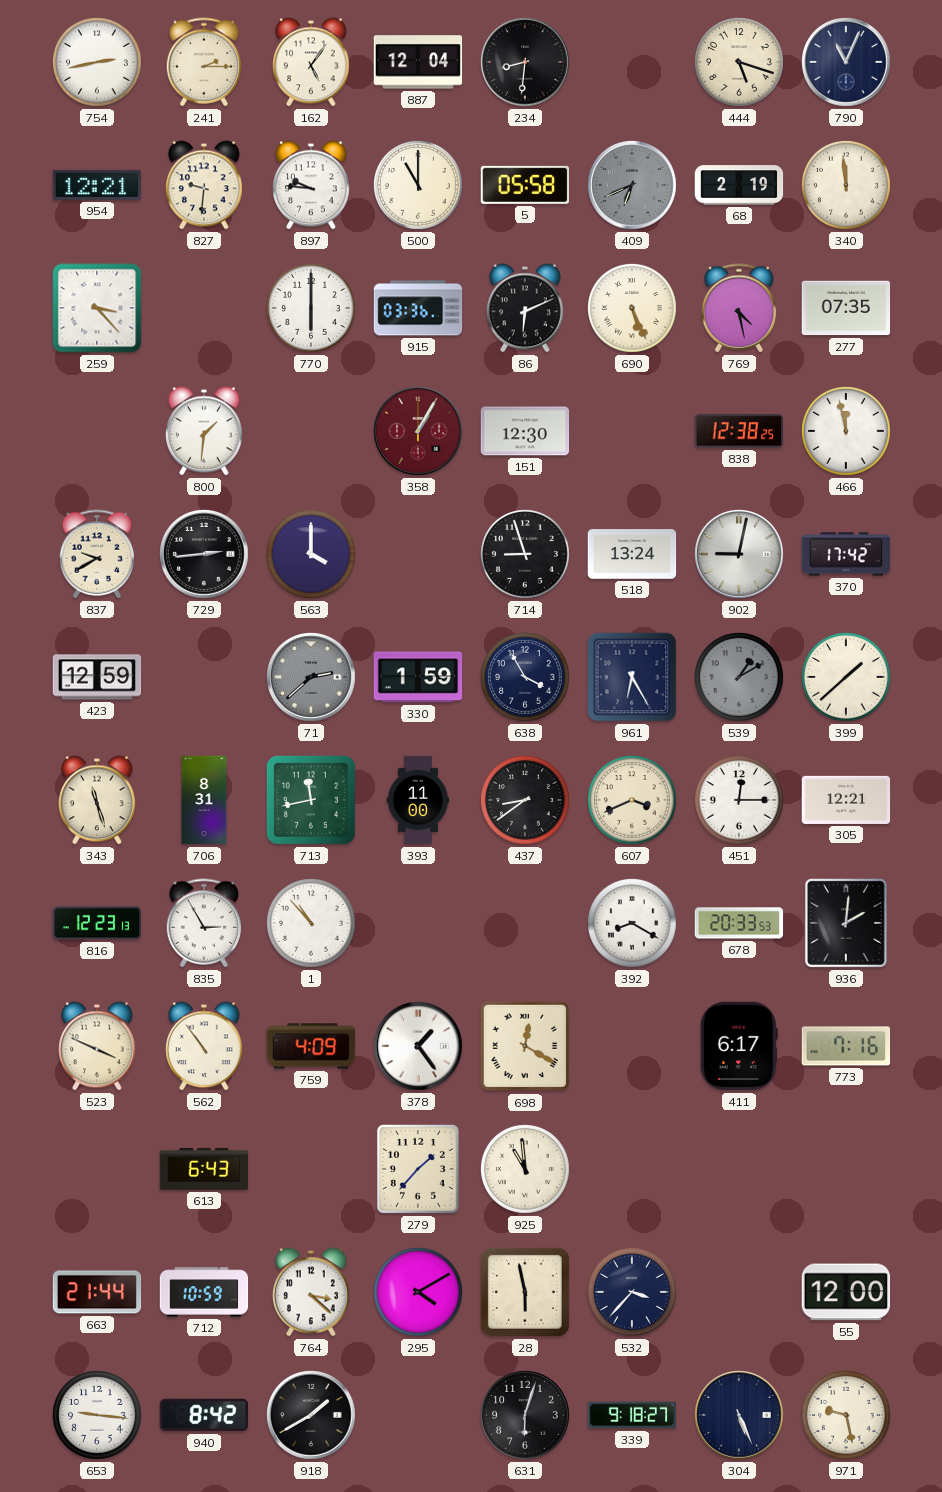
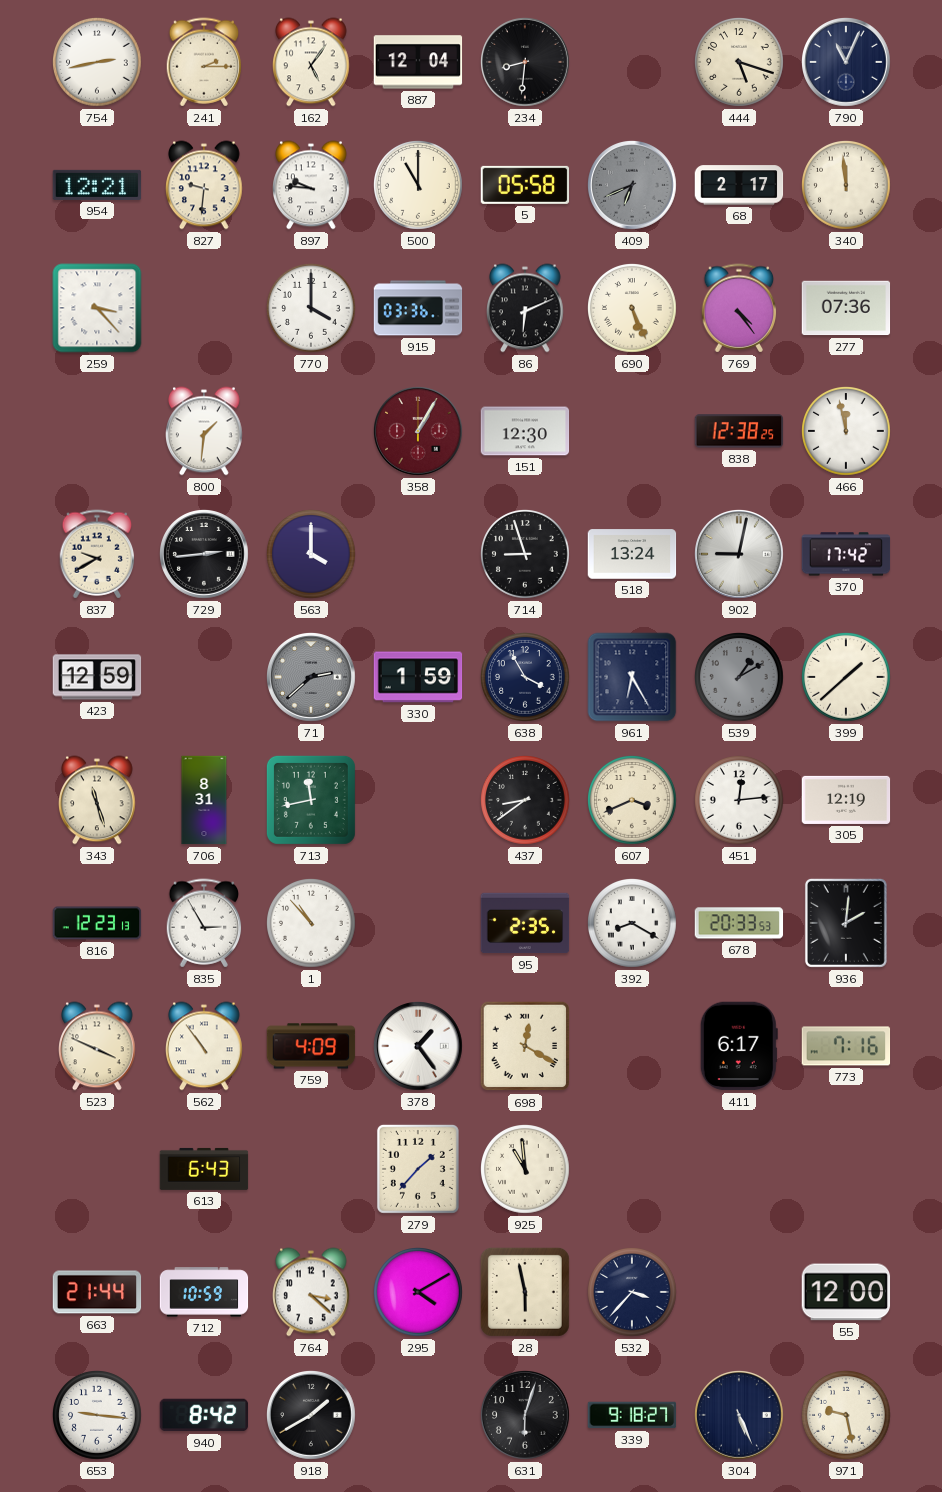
68: 2:19 -> 2:17
770: 6:00 -> 4:00
769: 4:28 -> 4:24
277: 07:35 -> 07:36
393: 11:00 -> none
451: 12:15 -> 12:14
305: 12:21 -> 12:19
95: none -> 2:35
